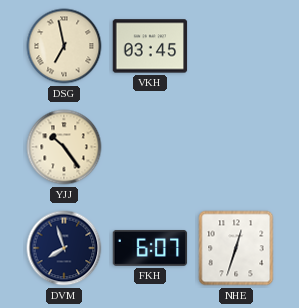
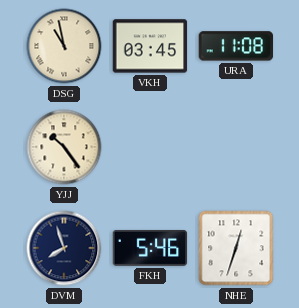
DSG: 6:58 -> 10:58
URA: none -> 11:08
FKH: 6:07 -> 5:46
